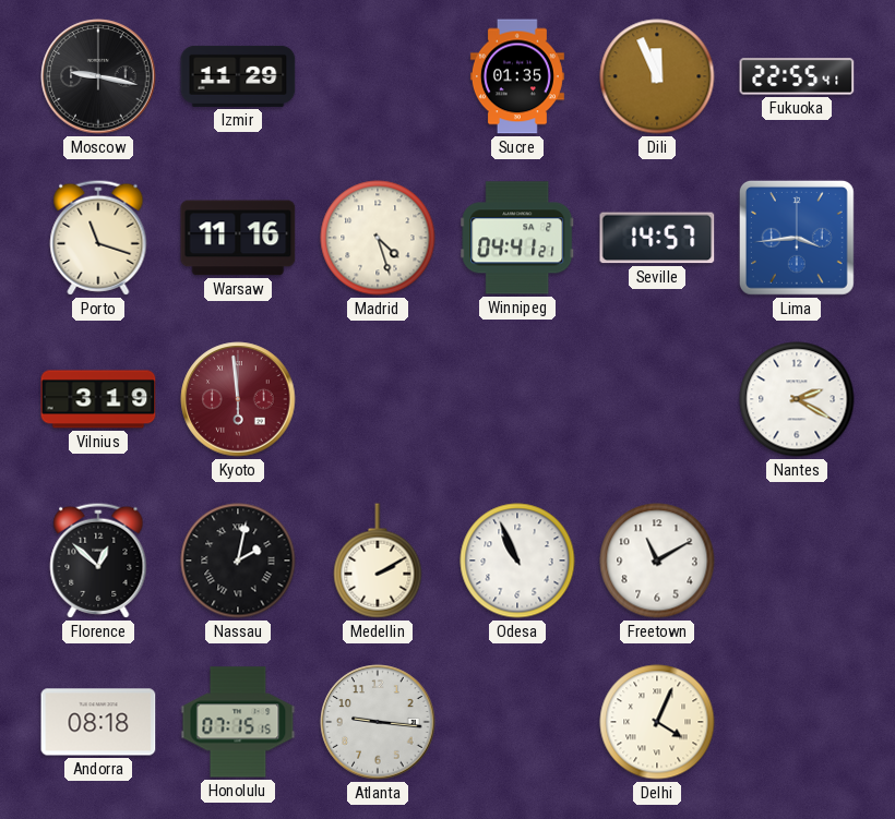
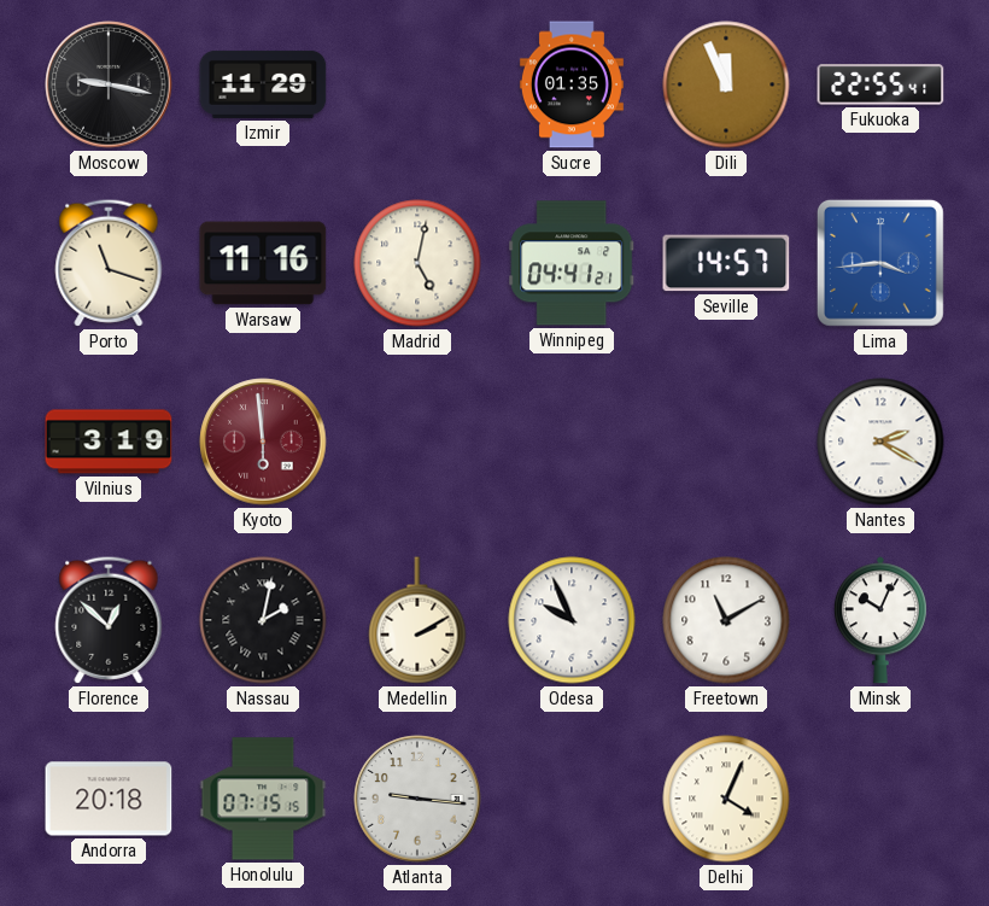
Madrid: 4:27 -> 5:02
Odesa: 10:56 -> 9:56
Minsk: none -> 10:04
Andorra: 08:18 -> 20:18
